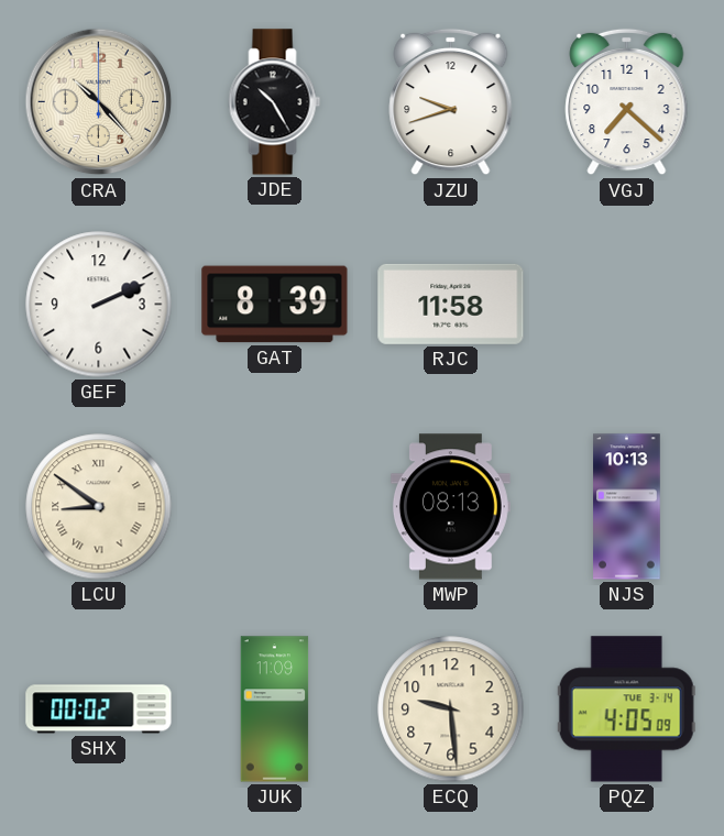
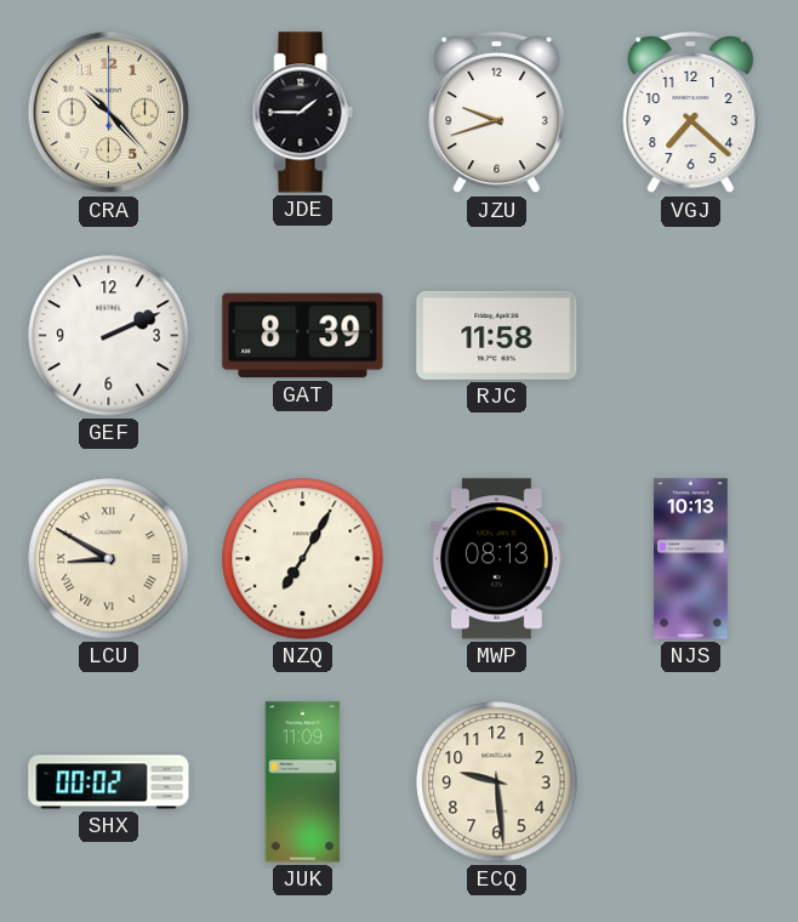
JDE: 10:25 -> 1:45
LCU: 8:51 -> 8:50
NZQ: none -> 7:05
PQZ: 4:05 -> none
